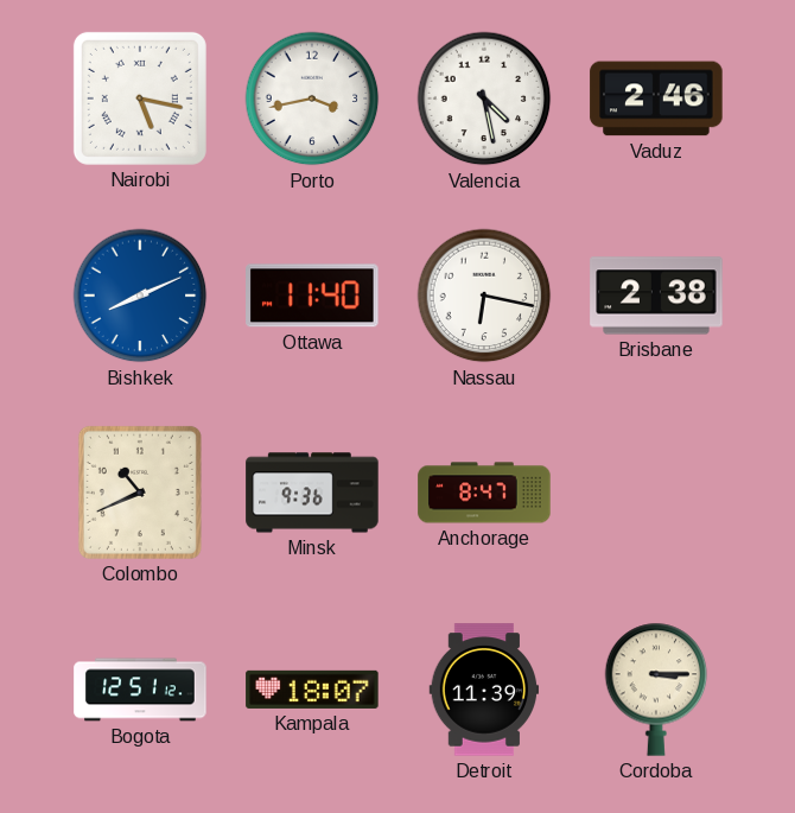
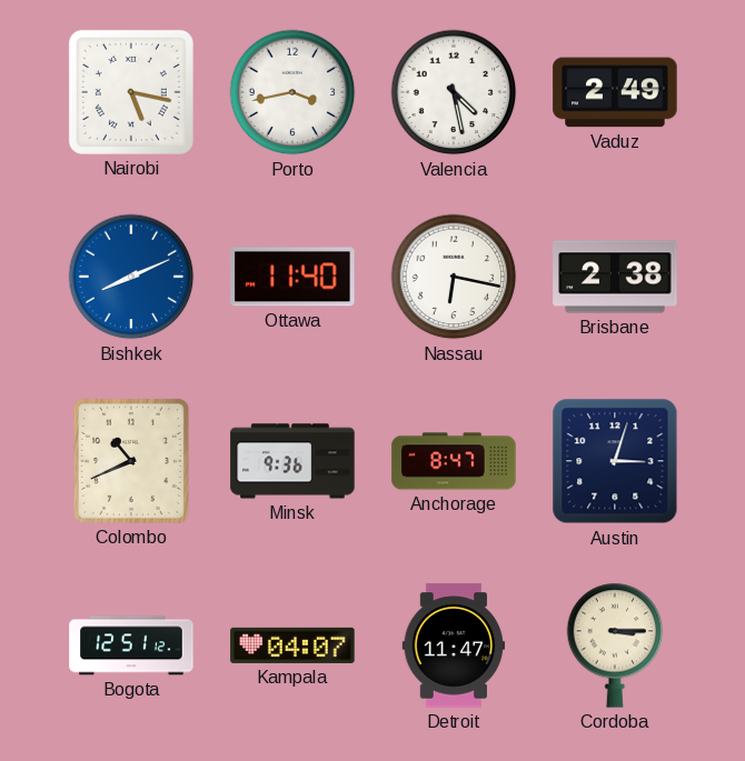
Vaduz: 2:46 -> 2:49
Austin: none -> 3:03
Kampala: 18:07 -> 04:07
Detroit: 11:39 -> 11:47
